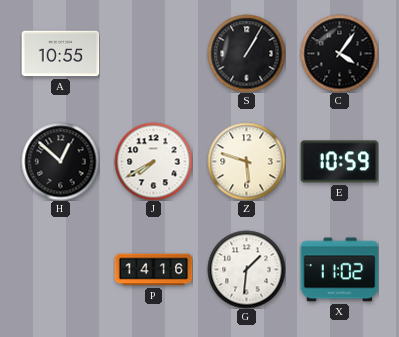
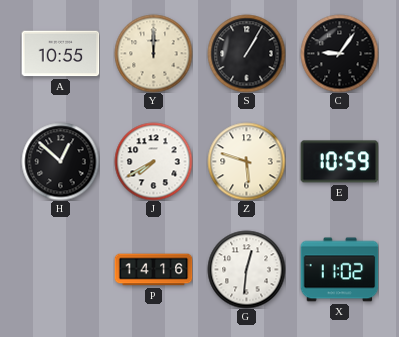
Y: none -> 12:00
C: 4:06 -> 9:06
G: 1:31 -> 12:31
